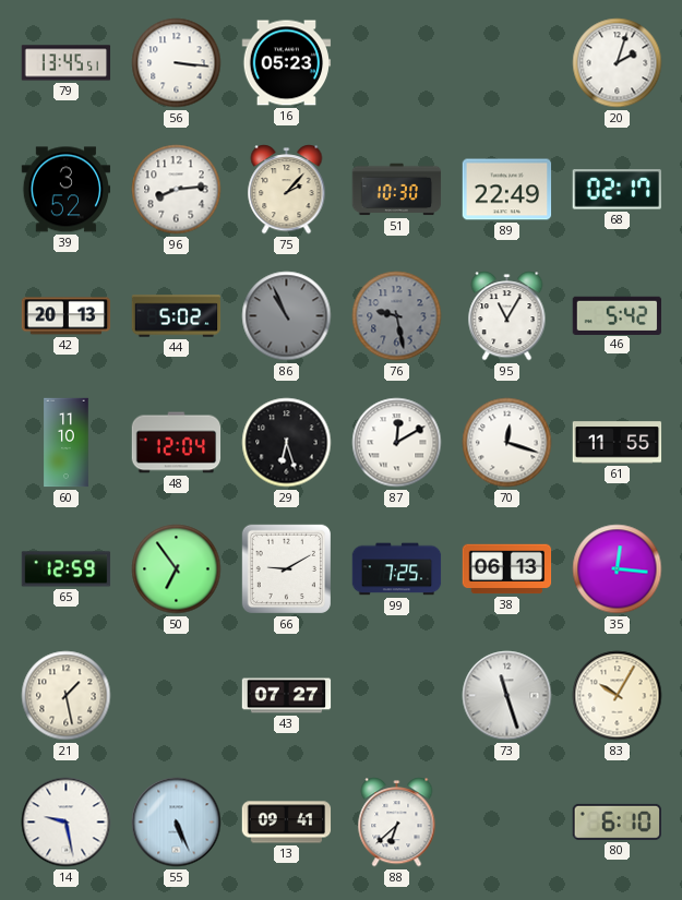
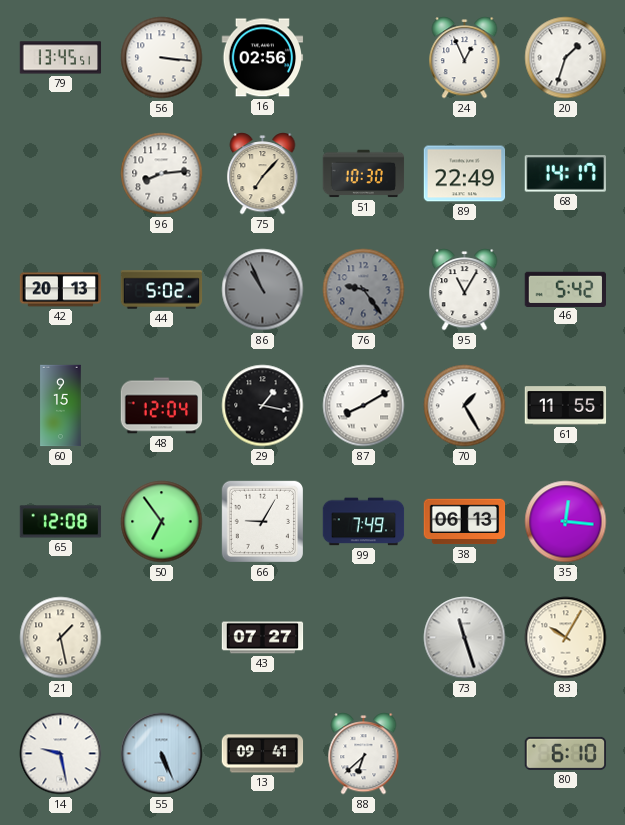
16: 05:23 -> 02:56
24: none -> 12:56
20: 2:03 -> 1:33
39: 3:52 -> none
75: 2:07 -> 7:07
68: 02:17 -> 14:17
76: 9:28 -> 9:24
60: 11:10 -> 9:15
29: 6:27 -> 1:17
87: 12:10 -> 8:10
70: 12:18 -> 1:25
65: 12:59 -> 12:08
66: 9:10 -> 9:05
99: 7:25 -> 7:49
